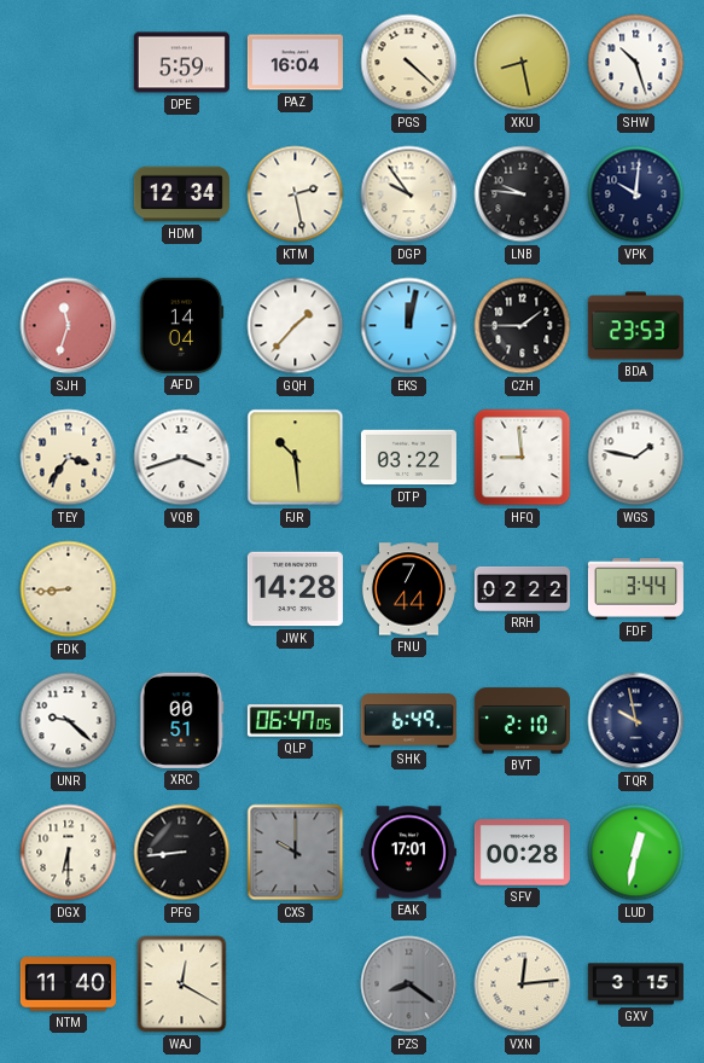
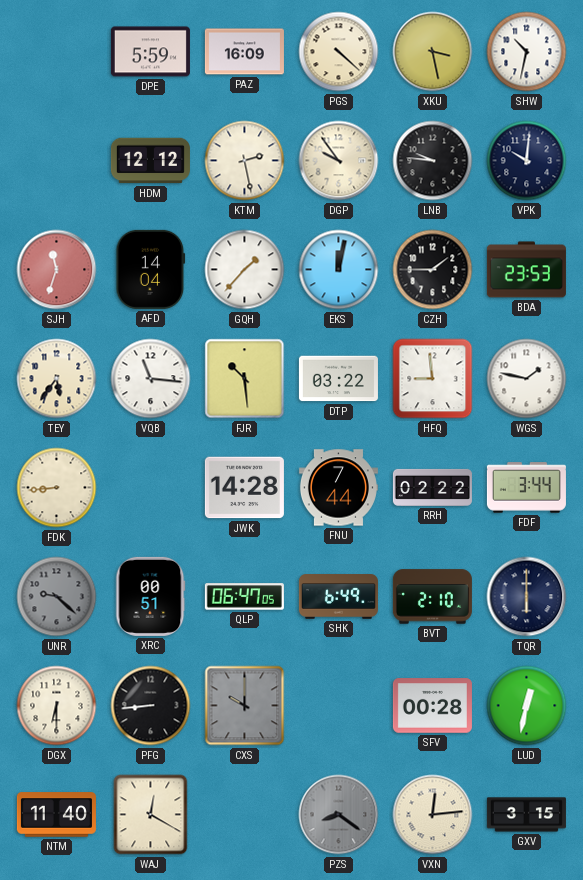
PAZ: 16:04 -> 16:09
XKU: 8:28 -> 3:28
SHW: 10:27 -> 10:32
HDM: 12:34 -> 12:12
TEY: 3:36 -> 5:36
VQB: 3:42 -> 11:16
UNR dial: white -> grey
TQR: 9:58 -> 6:00
EAK: 17:01 -> none
